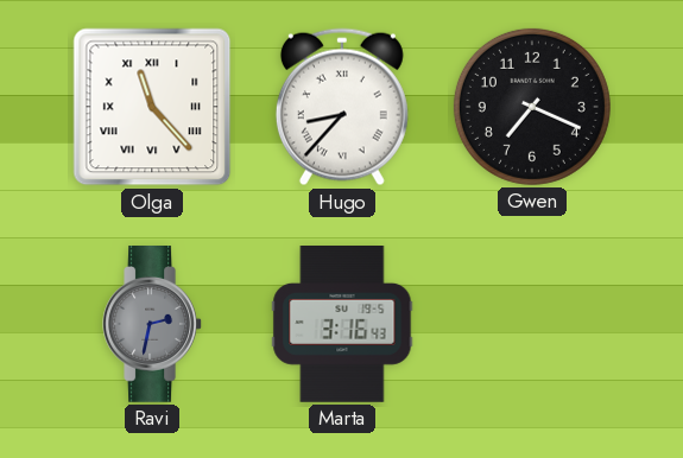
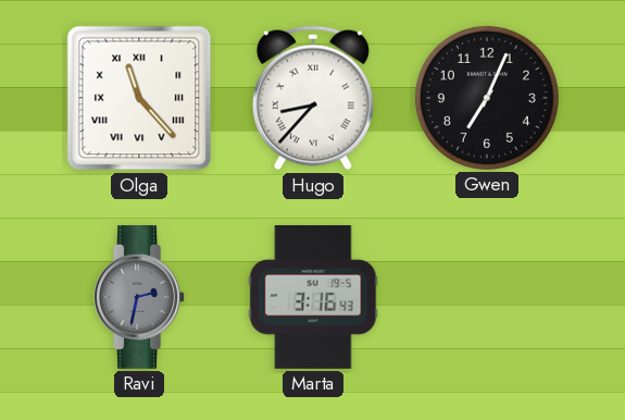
Gwen: 7:19 -> 7:04
